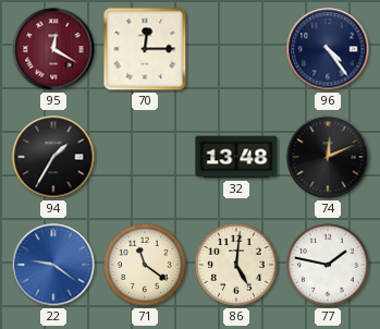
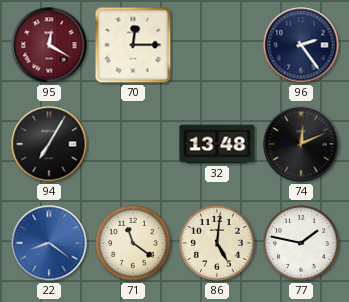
96: 4:24 -> 2:24
94: 1:35 -> 7:05
22: 9:21 -> 8:21
